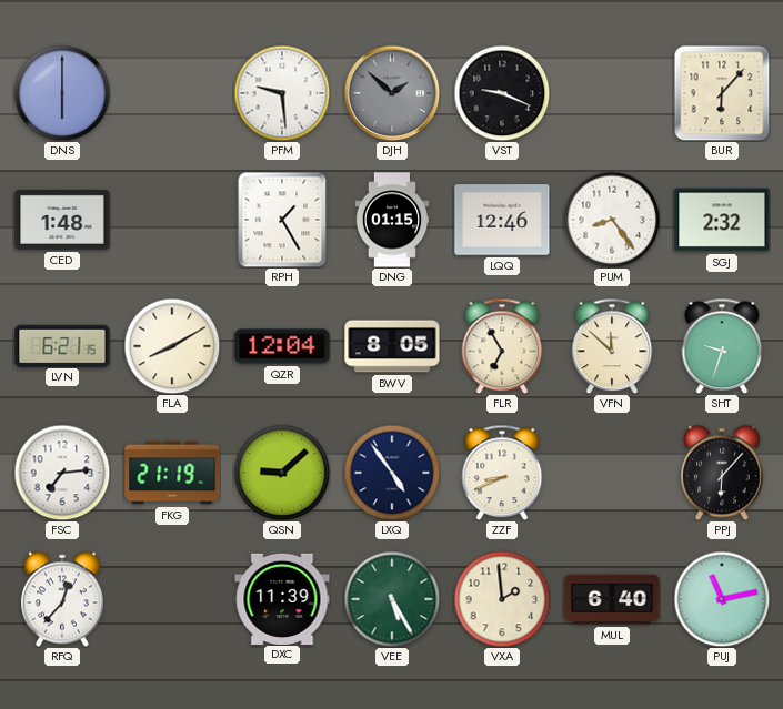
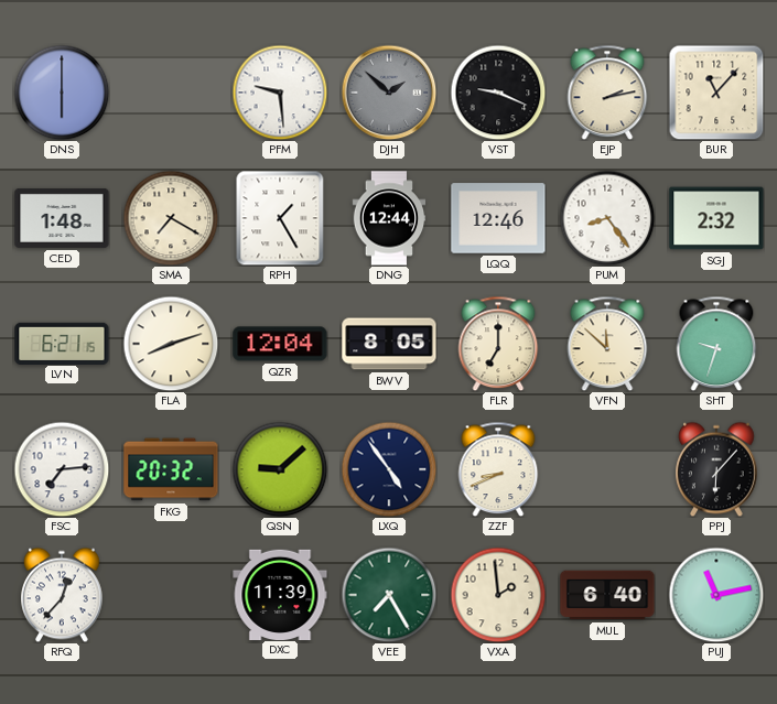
EJP: none -> 2:13
BUR: 6:07 -> 11:07
SMA: none -> 7:20
DNG: 01:15 -> 12:44
FLA: 8:10 -> 8:12
FLR: 6:55 -> 7:00
FKG: 21:19 -> 20:32
VEE: 5:25 -> 7:25
